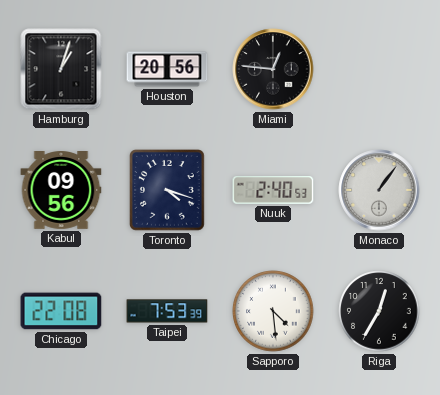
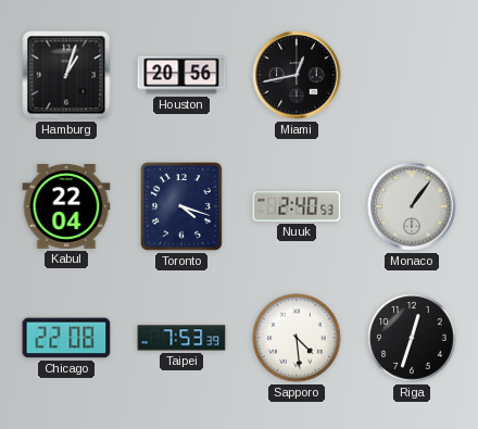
Miami: 12:46 -> 12:43
Kabul: 09:56 -> 22:04
Riga: 12:35 -> 12:33
